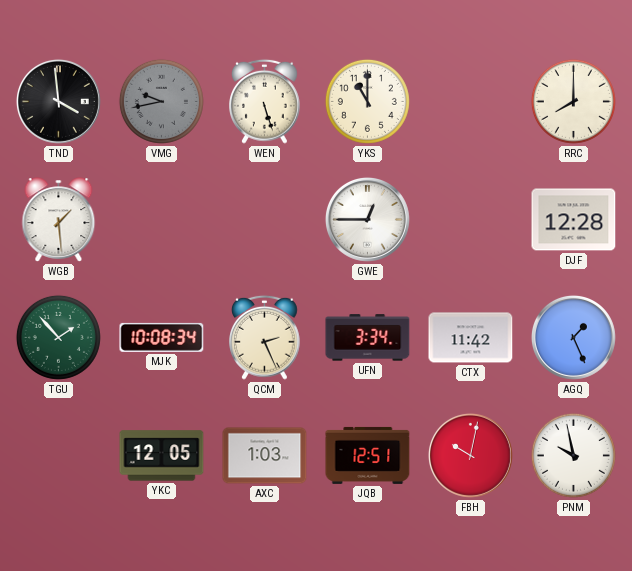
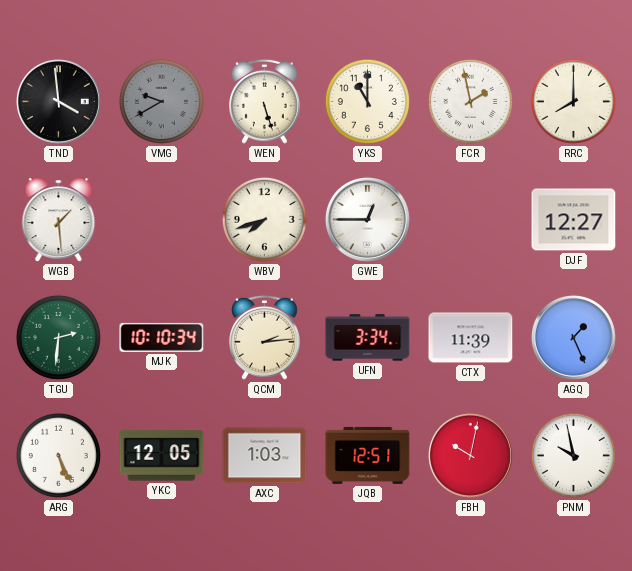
VMG: 9:43 -> 9:40
FCR: none -> 1:58
WBV: none -> 7:42
DJF: 12:28 -> 12:27
TGU: 1:53 -> 2:31
MJK: 10:08 -> 10:10
QCM: 2:26 -> 2:14
CTX: 11:42 -> 11:39
ARG: none -> 5:26
